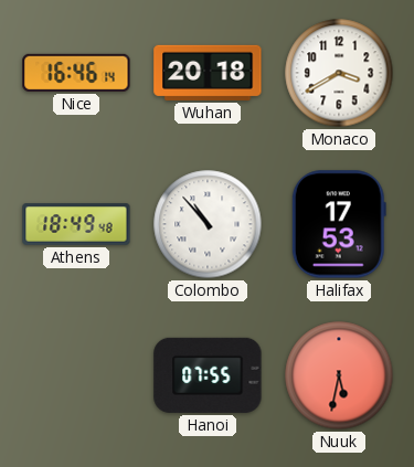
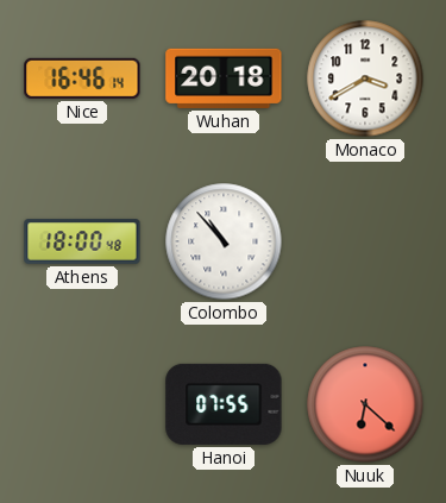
Athens: 18:49 -> 18:00
Halifax: 17:53 -> none
Nuuk: 5:32 -> 6:22
